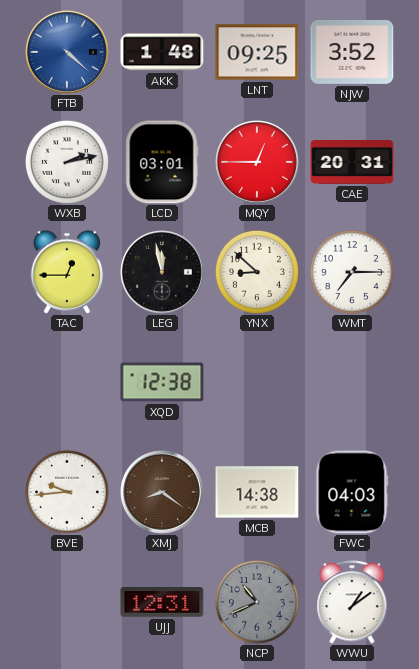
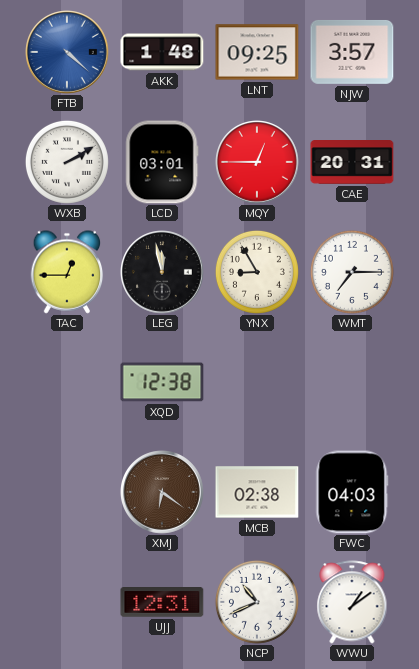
NJW: 3:52 -> 3:57
WXB: 2:13 -> 2:10
YNX: 8:52 -> 8:55
BVE: 9:44 -> none
XMJ: 8:21 -> 6:21
MCB: 14:38 -> 02:38
NCP dial: grey -> white
